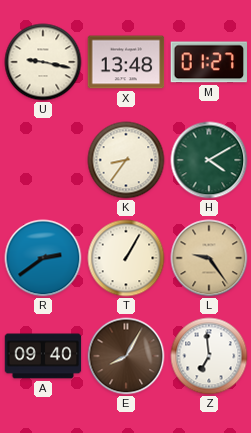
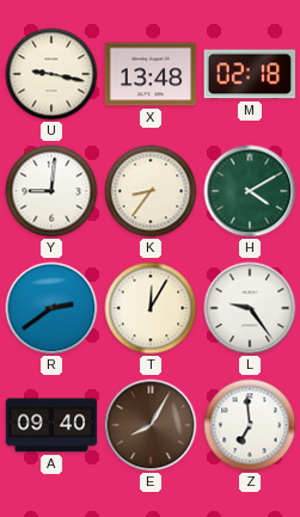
M: 01:27 -> 02:18
Y: none -> 9:01
T: 1:05 -> 12:05
L dial: champagne -> white
